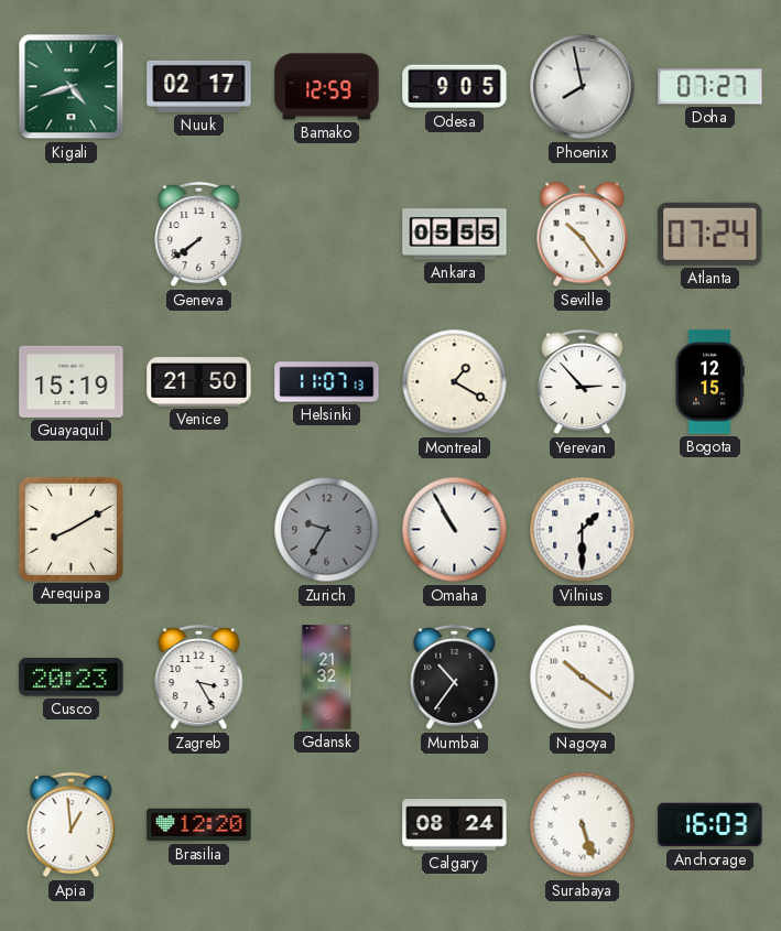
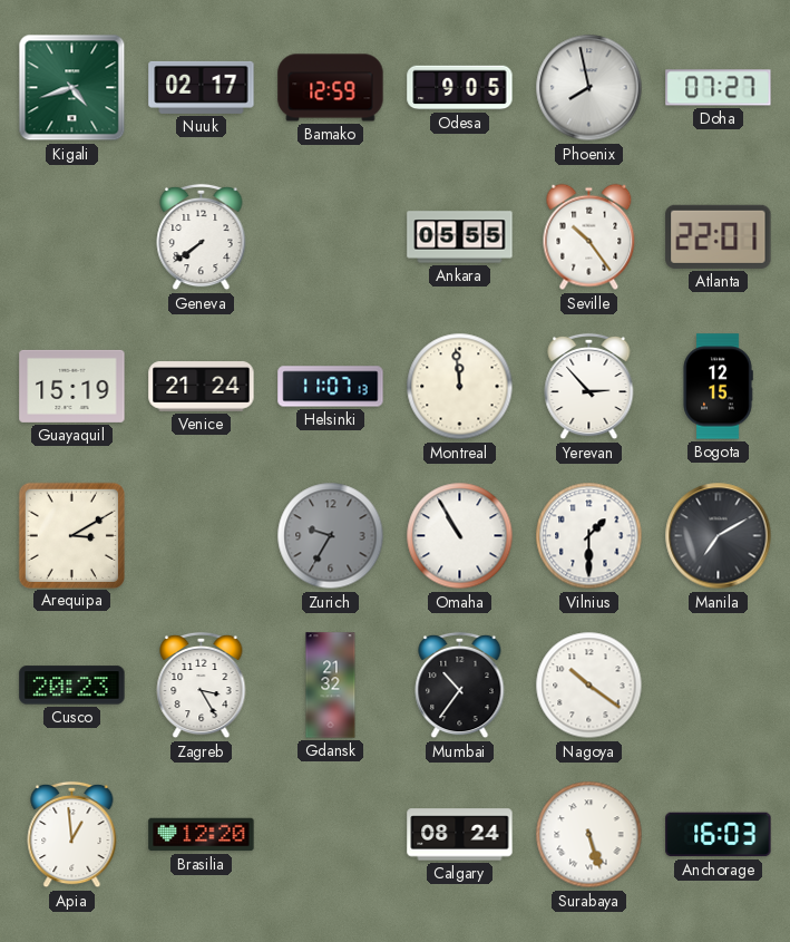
Atlanta: 07:24 -> 22:01
Venice: 21:50 -> 21:24
Montreal: 1:20 -> 11:59
Arequipa: 8:10 -> 3:10
Manila: none -> 7:10
